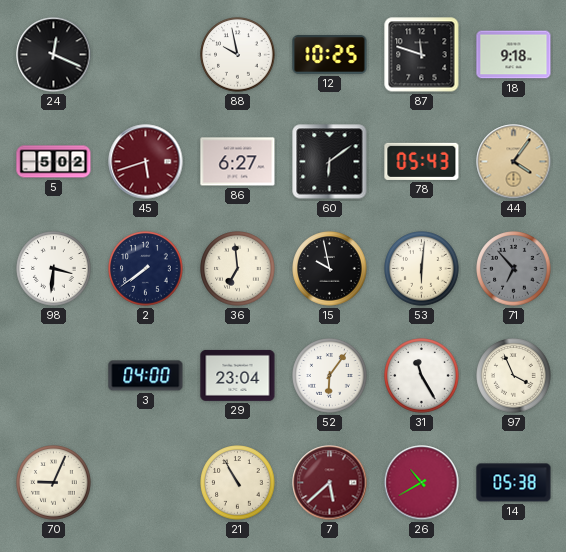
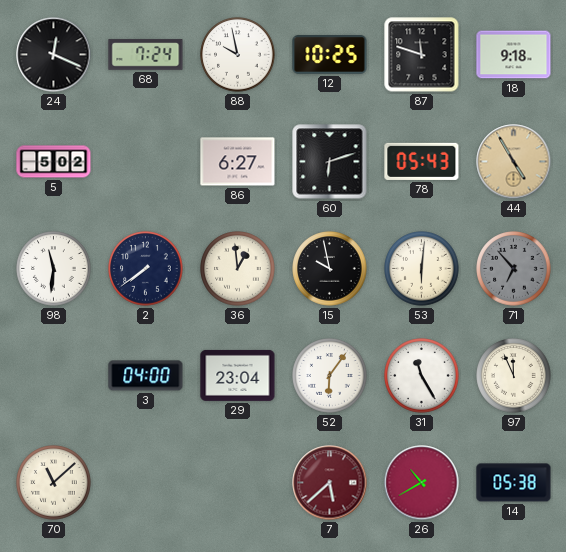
68: none -> 7:24
45: 5:42 -> none
60: 6:09 -> 6:12
44: 4:06 -> 4:55
98: 3:31 -> 11:31
36: 6:59 -> 12:59
97: 3:56 -> 11:56
70: 9:04 -> 11:08
21: 10:55 -> none
